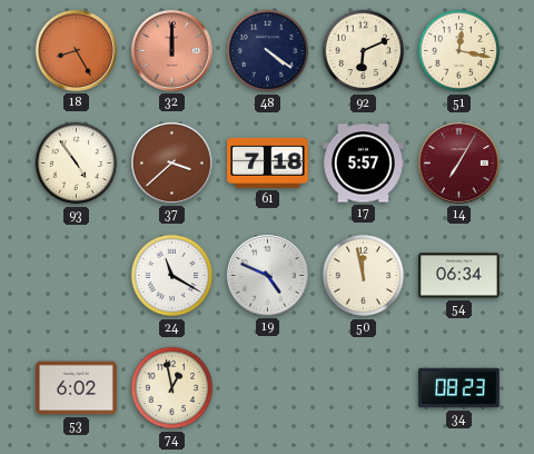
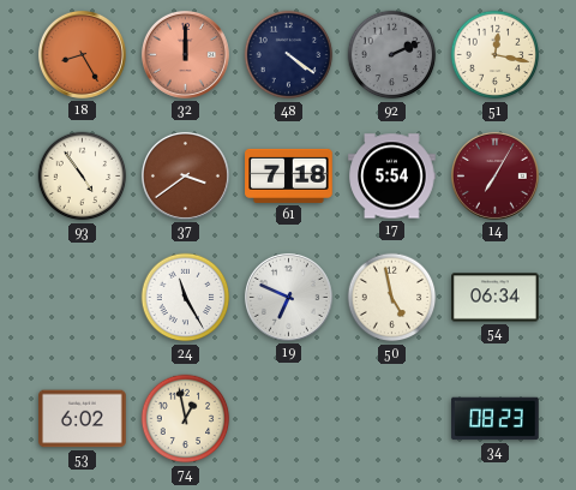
92: 6:11 -> 2:11
92 dial: cream -> grey
37: 3:38 -> 3:39
17: 5:57 -> 5:54
24: 11:20 -> 11:25
19: 4:49 -> 6:49
50: 11:58 -> 4:58
